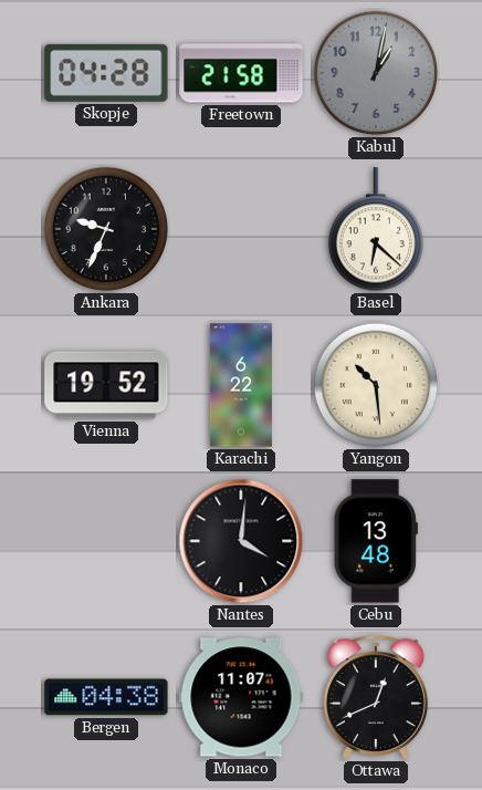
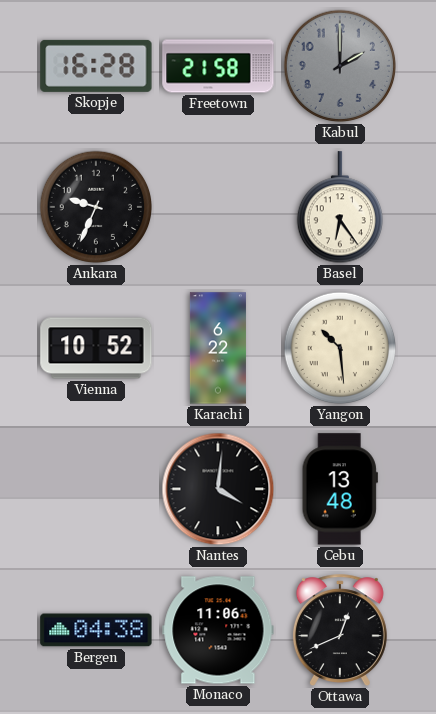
Skopje: 04:28 -> 16:28
Kabul: 1:02 -> 2:00
Basel: 6:22 -> 6:24
Vienna: 19:52 -> 10:52
Monaco: 11:07 -> 11:06
